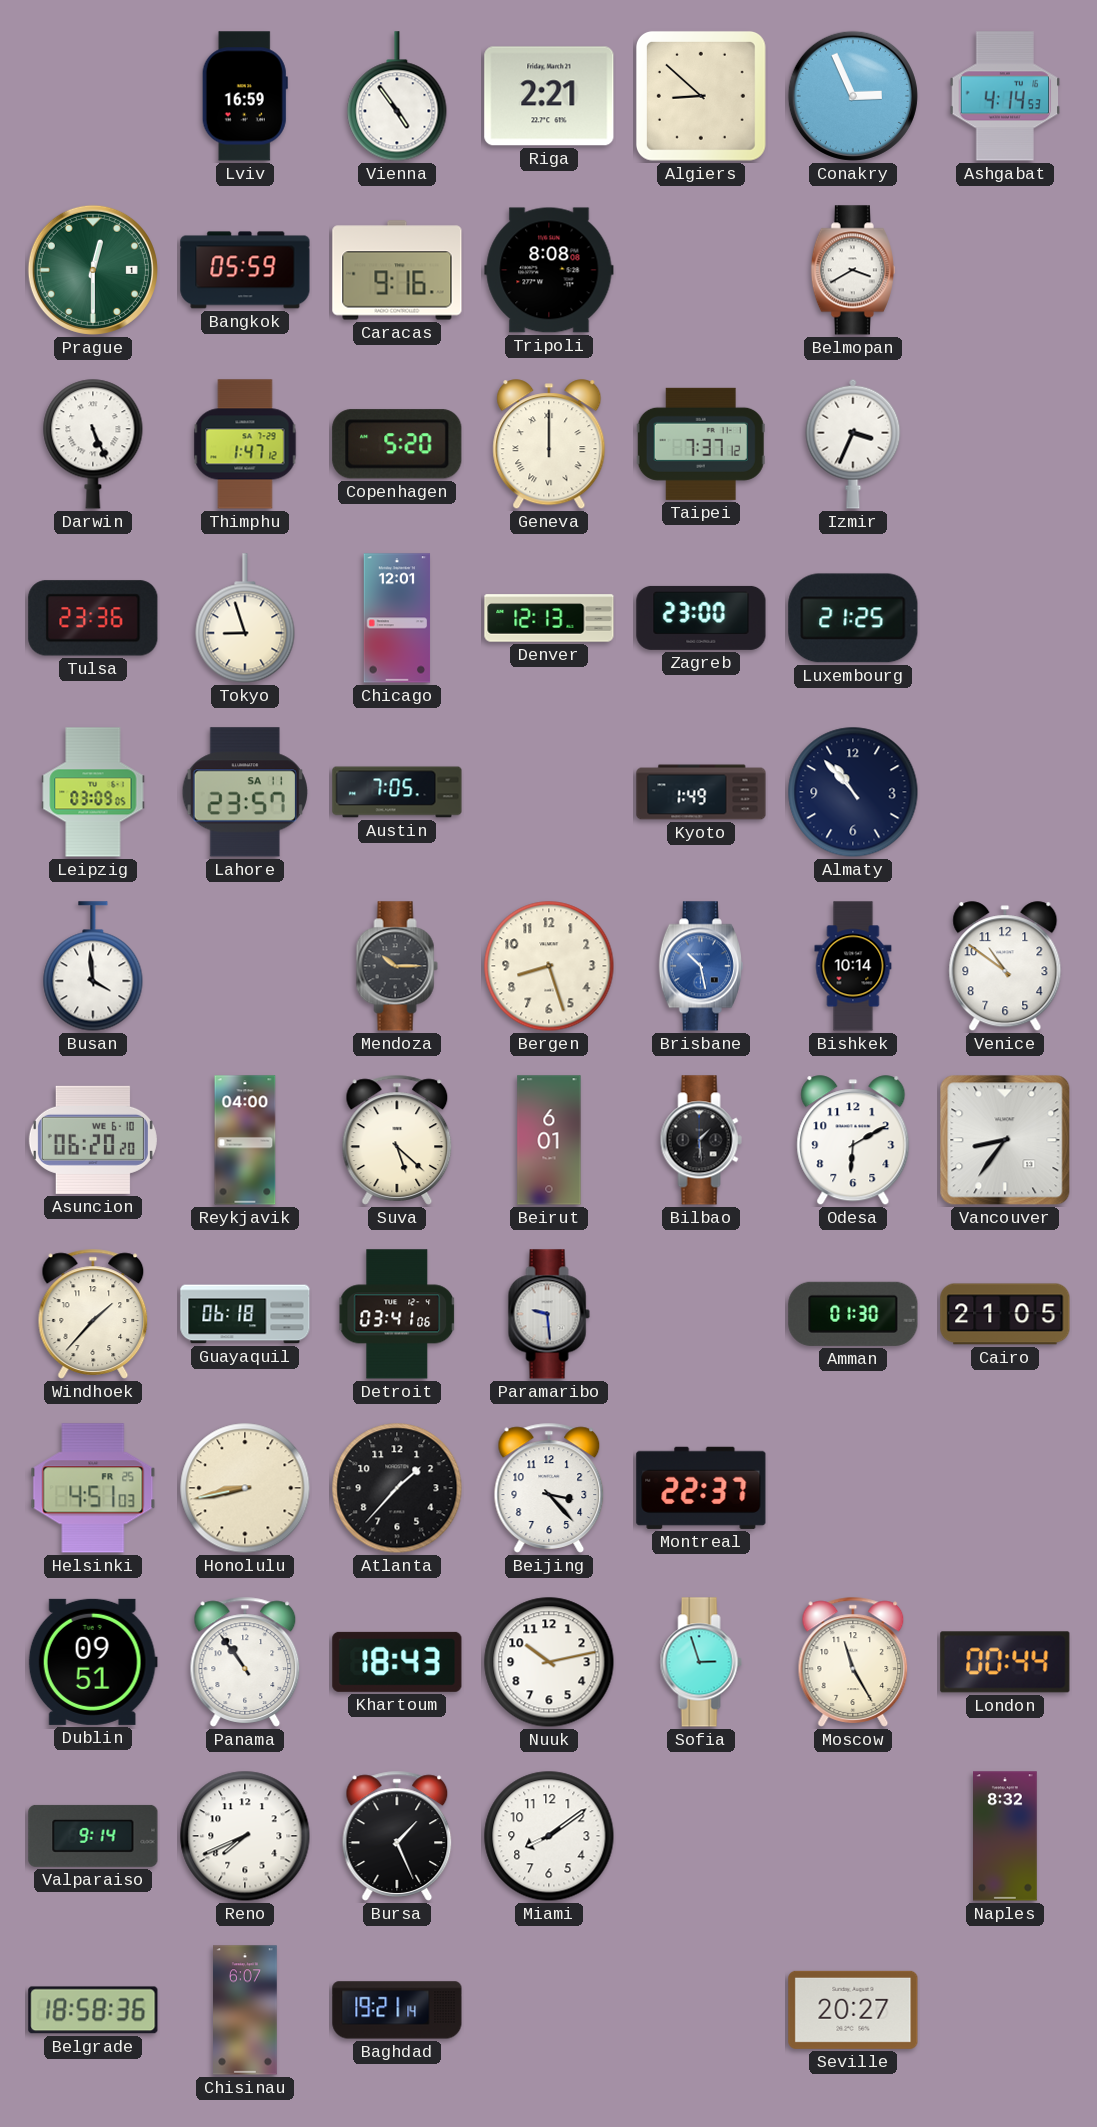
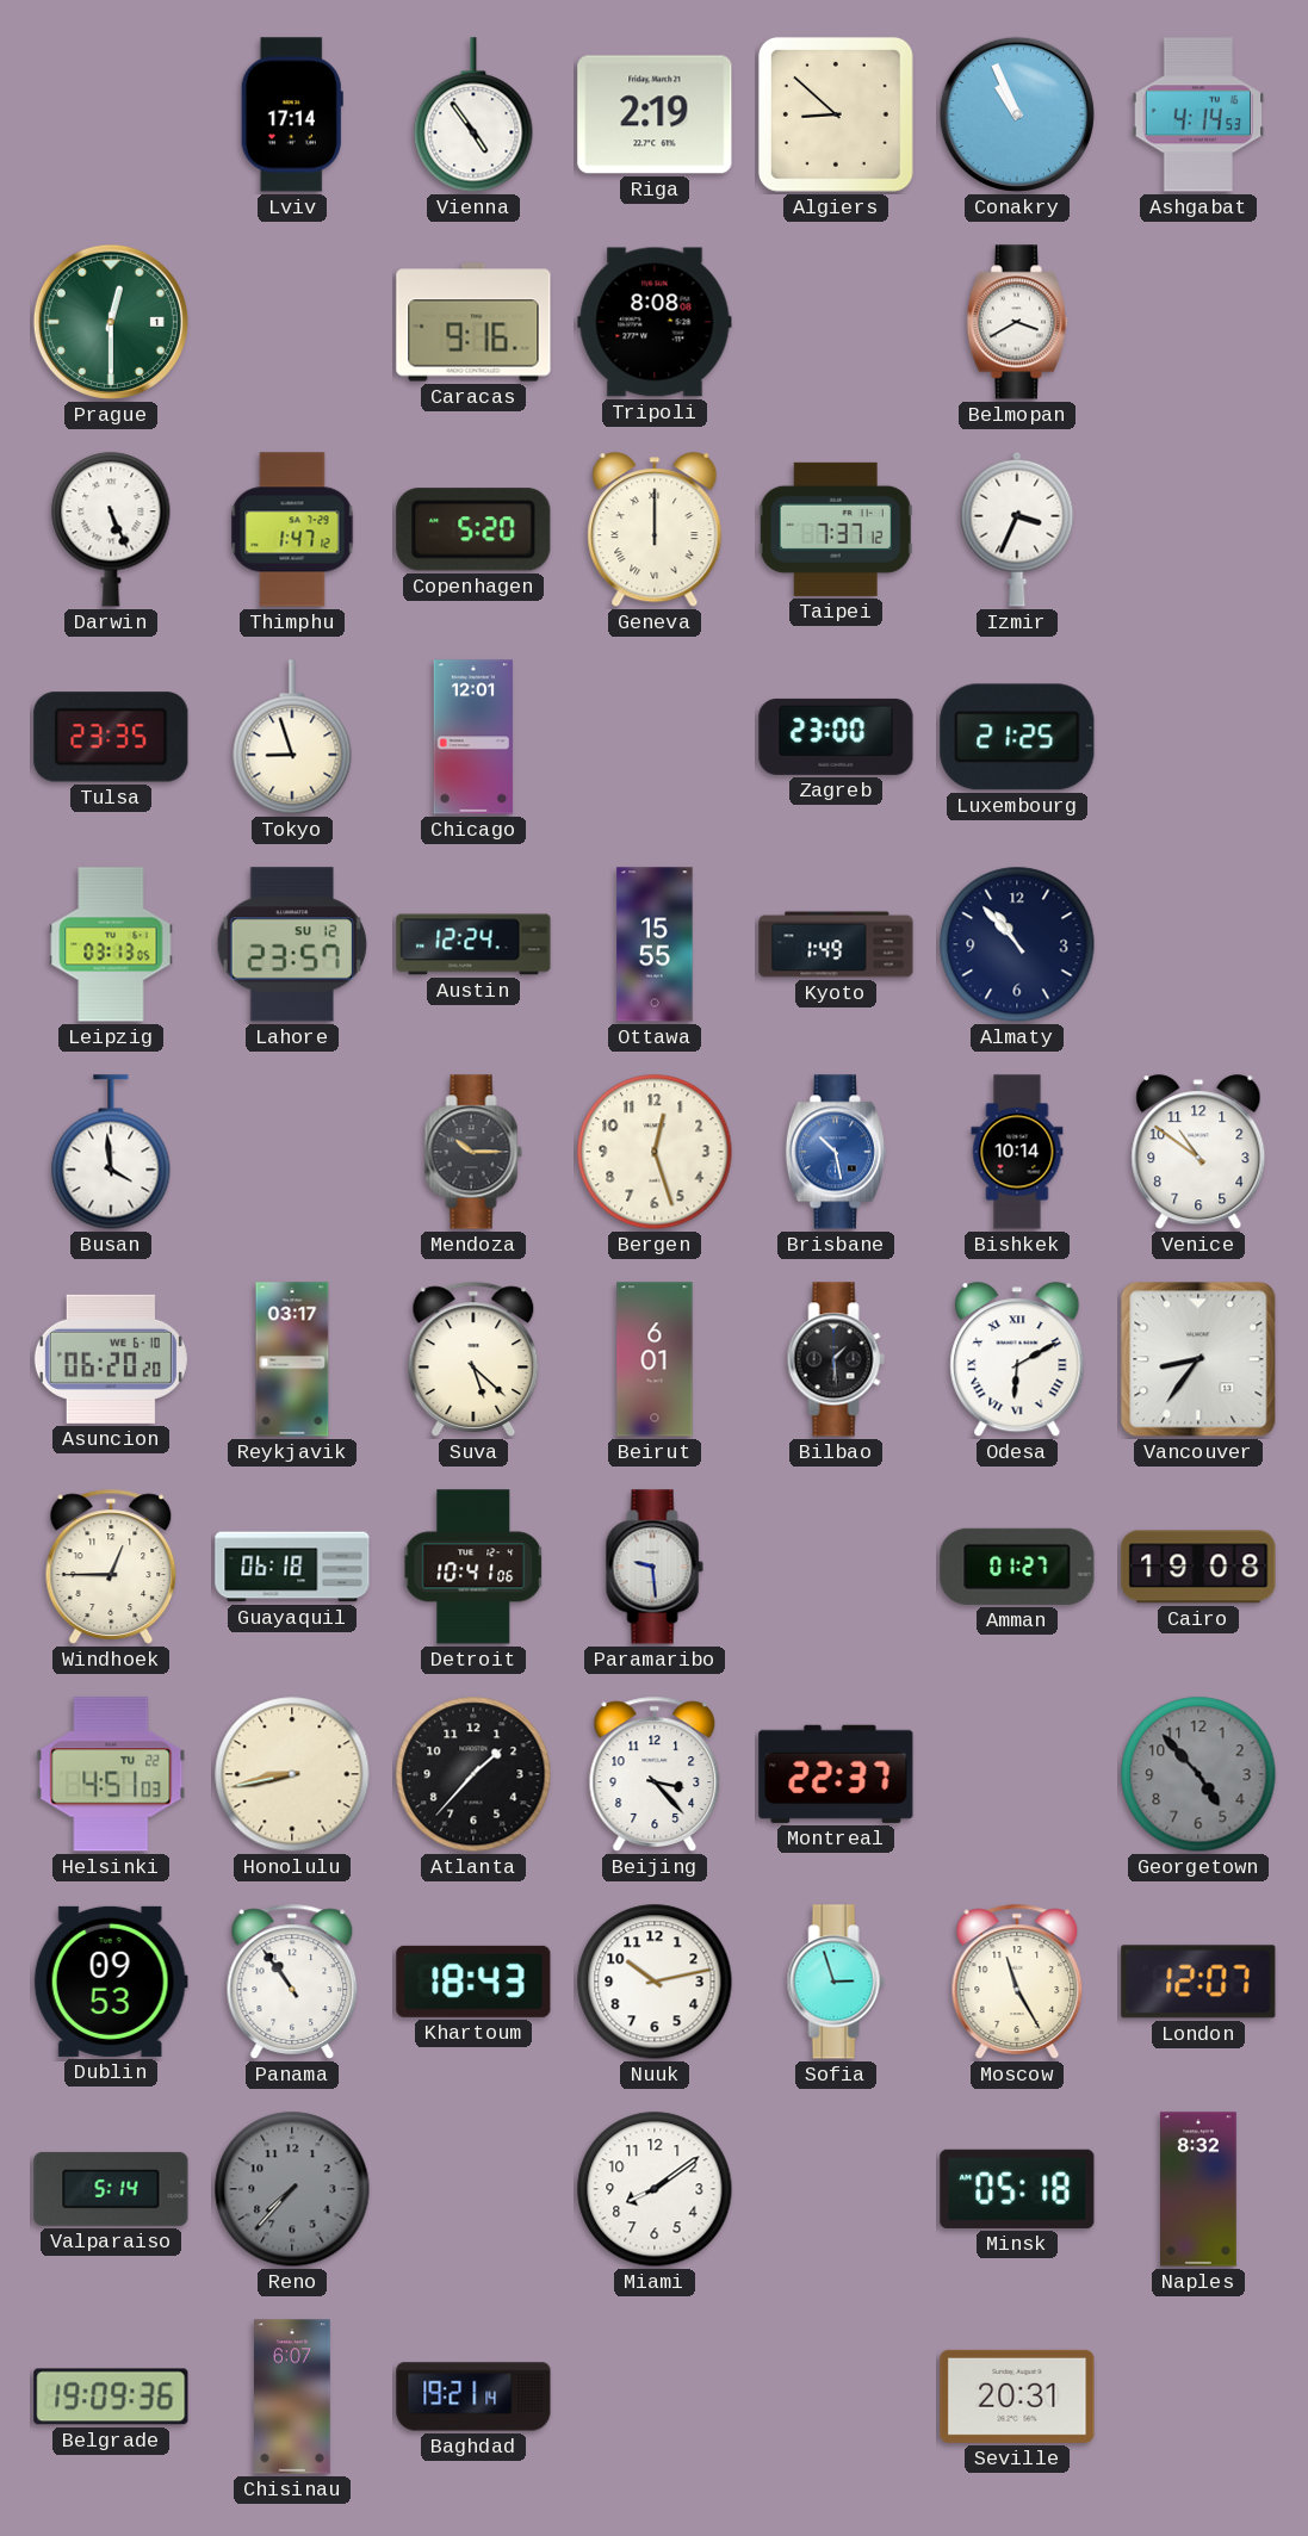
Lviv: 16:59 -> 17:14
Riga: 2:21 -> 2:19
Conakry: 2:56 -> 10:56
Bangkok: 05:59 -> none
Tulsa: 23:36 -> 23:35
Denver: 12:13 -> none
Leipzig: 03:09 -> 03:13
Lahore date: SA 11 -> SU 12
Austin: 7:05 -> 12:24
Ottawa: none -> 15:55
Bergen: 8:27 -> 12:27
Reykjavik: 04:00 -> 03:17
Odesa numerals: Arabic -> Roman
Windhoek: 1:37 -> 12:45
Detroit: 03:41 -> 10:41
Amman: 01:30 -> 01:27
Cairo: 21:05 -> 19:08
Helsinki date: FR 25 -> TU 22
Georgetown: none -> 4:53
Dublin: 09:51 -> 09:53
London: 00:44 -> 12:07
Valparaiso: 9:14 -> 5:14
Reno: 7:41 -> 7:37
Reno dial: white -> grey
Bursa: 1:26 -> none
Minsk: none -> 05:18
Belgrade: 18:58 -> 19:09
Seville: 20:27 -> 20:31
